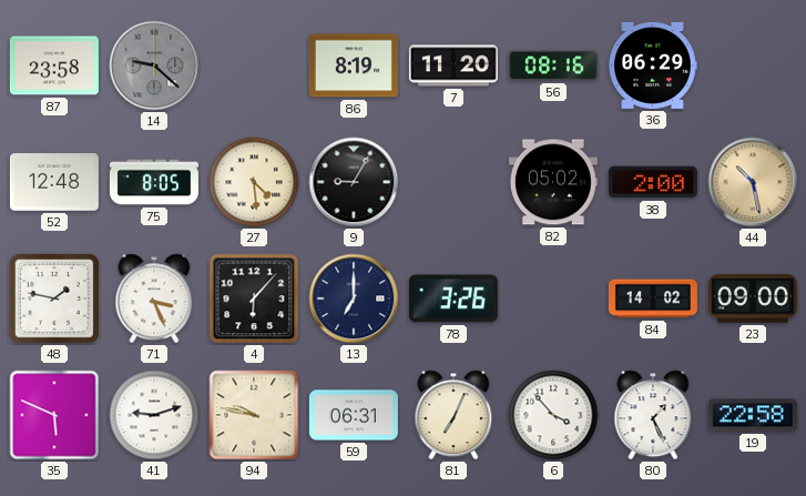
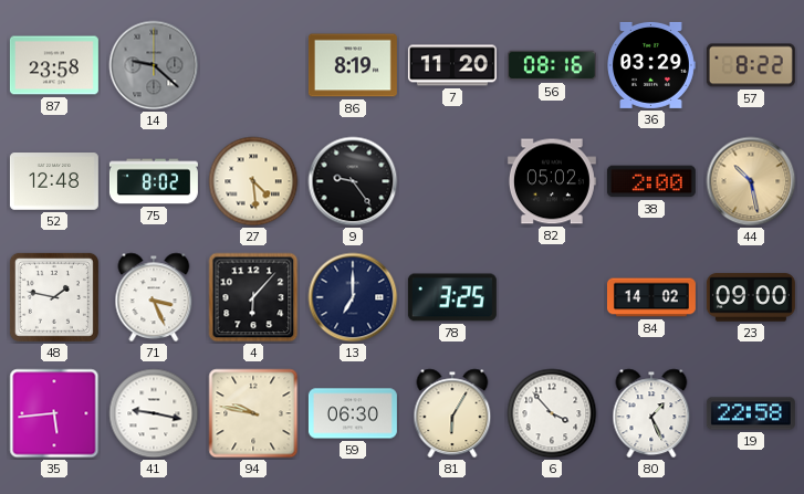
36: 06:29 -> 03:29
57: none -> 8:22
75: 8:05 -> 8:02
9: 9:05 -> 9:24
78: 3:26 -> 3:25
35: 5:49 -> 5:44
41: 9:12 -> 9:17
59: 06:31 -> 06:30
81: 7:04 -> 6:05
